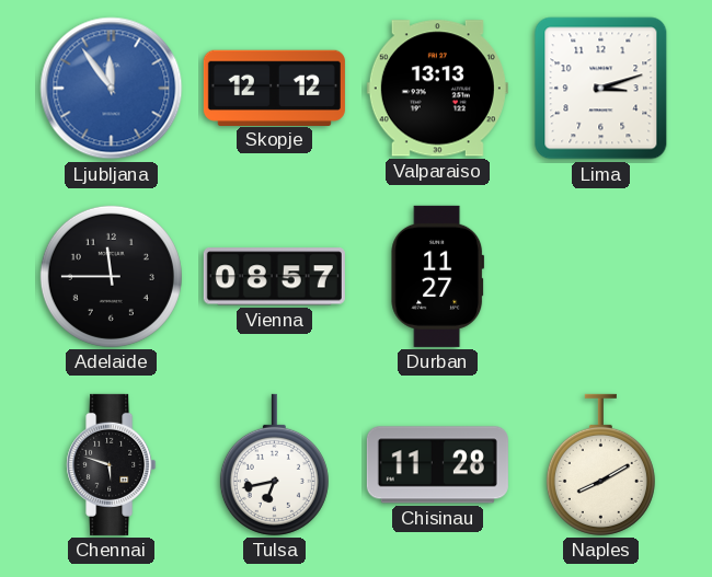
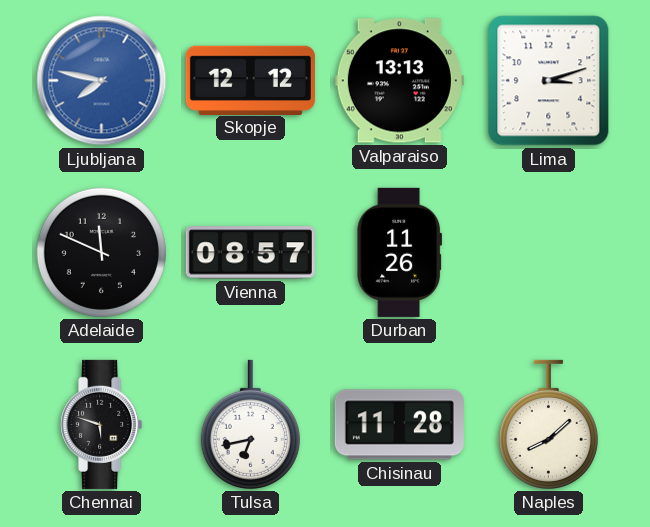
Ljubljana: 11:54 -> 7:47
Adelaide: 11:45 -> 11:49
Durban: 11:27 -> 11:26
Naples: 8:10 -> 8:08
